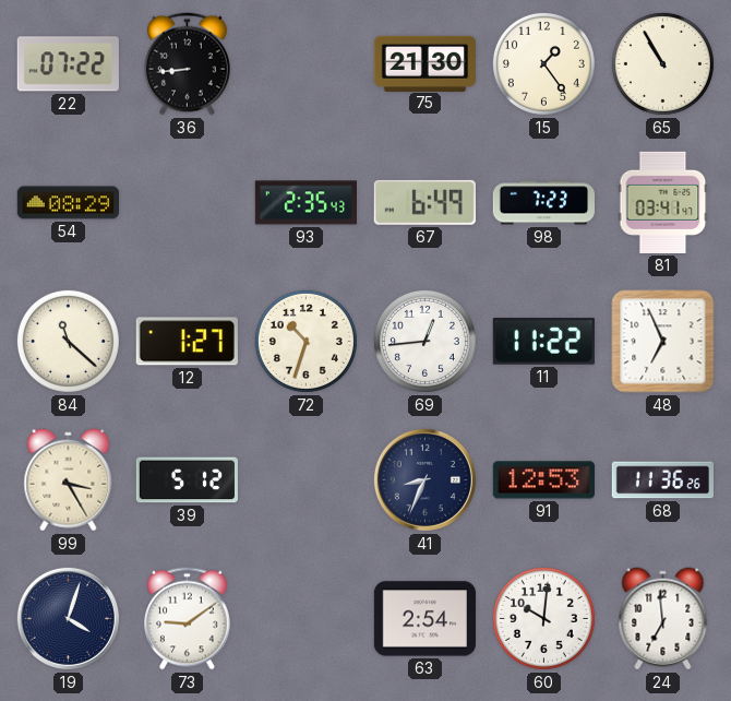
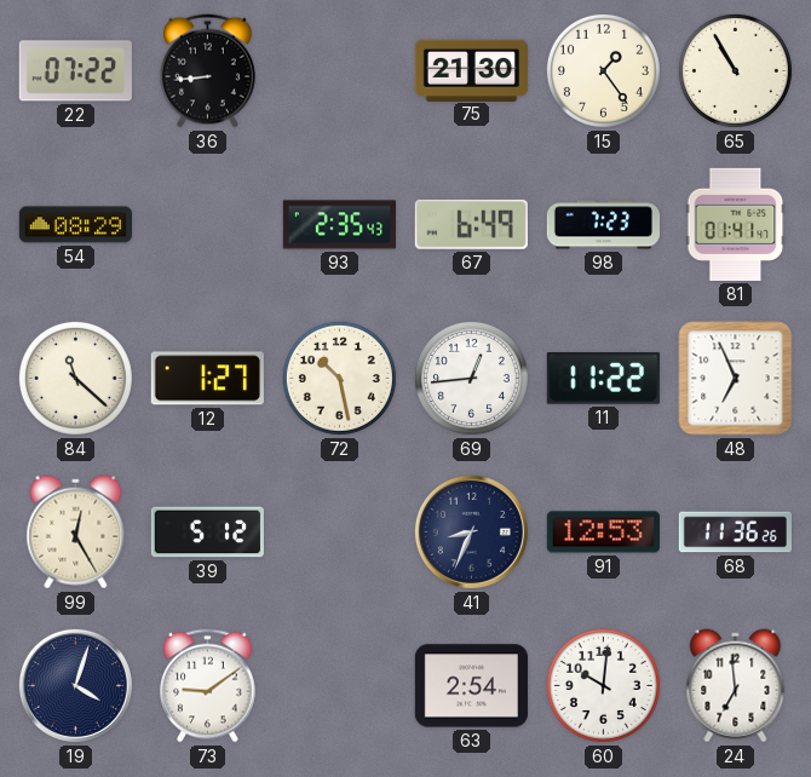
81: 03:41 -> 01:41
72: 10:33 -> 10:28
99: 3:25 -> 12:25
